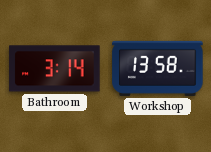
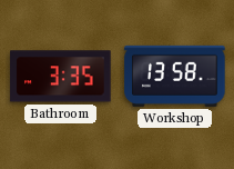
Bathroom: 3:14 -> 3:35
